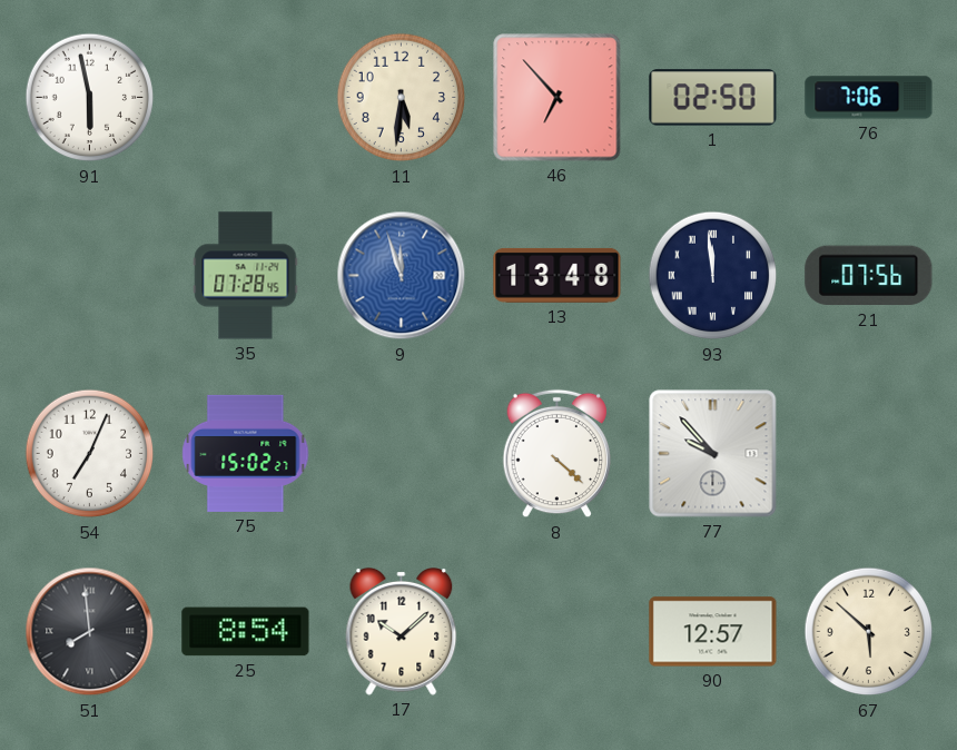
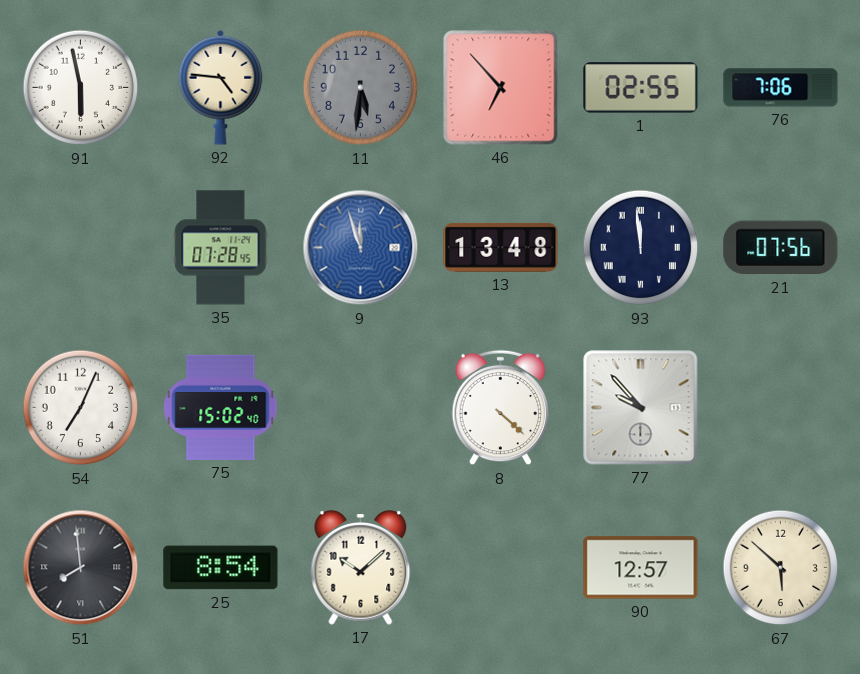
92: none -> 4:46
11 dial: cream -> grey
1: 02:50 -> 02:55
75: 15:02:27 -> 15:02:40
